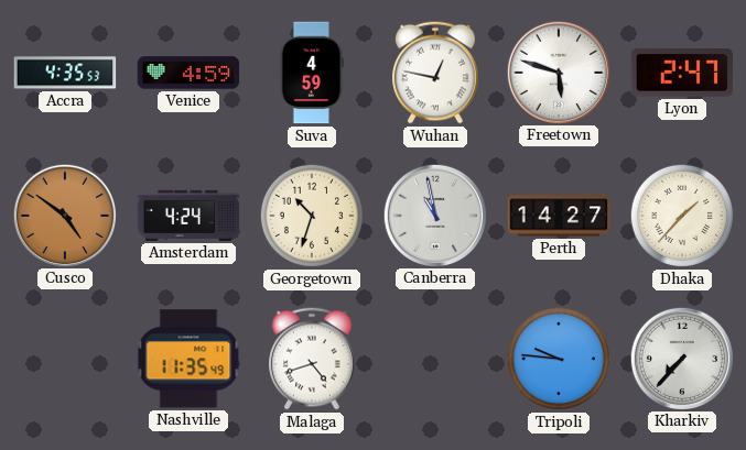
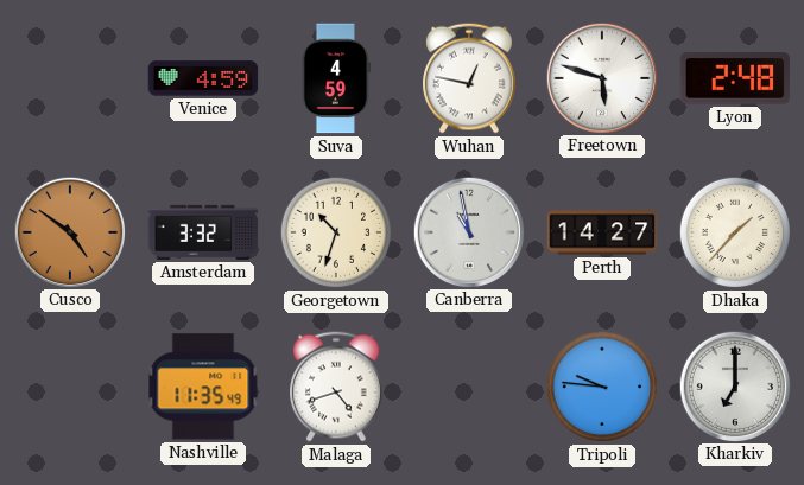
Accra: 4:35 -> none
Lyon: 2:47 -> 2:48
Amsterdam: 4:24 -> 3:32
Kharkiv: 7:37 -> 7:00
